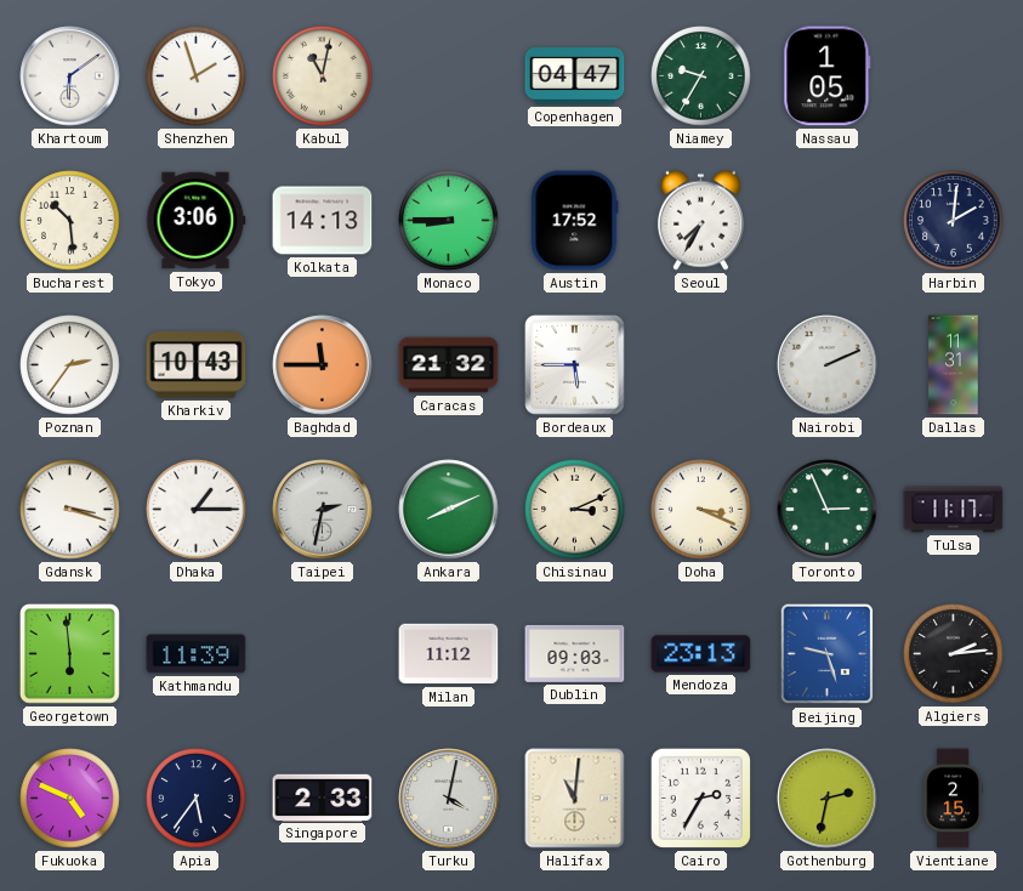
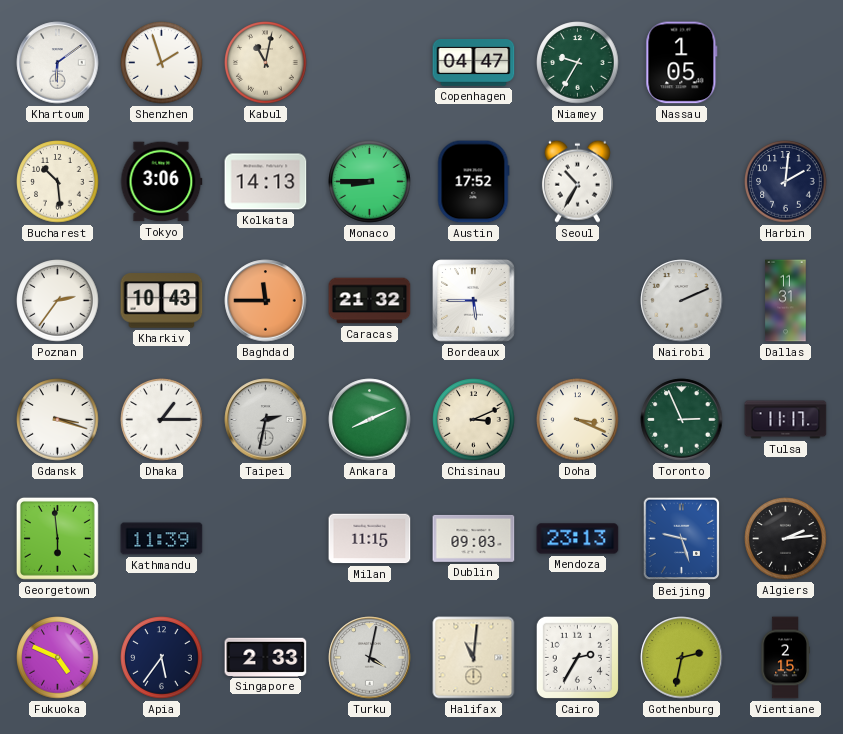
Seoul: 7:35 -> 10:35
Milan: 11:12 -> 11:15
